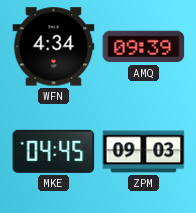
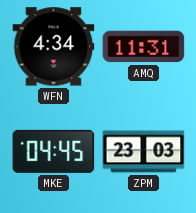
AMQ: 09:39 -> 11:31
ZPM: 09:03 -> 23:03
